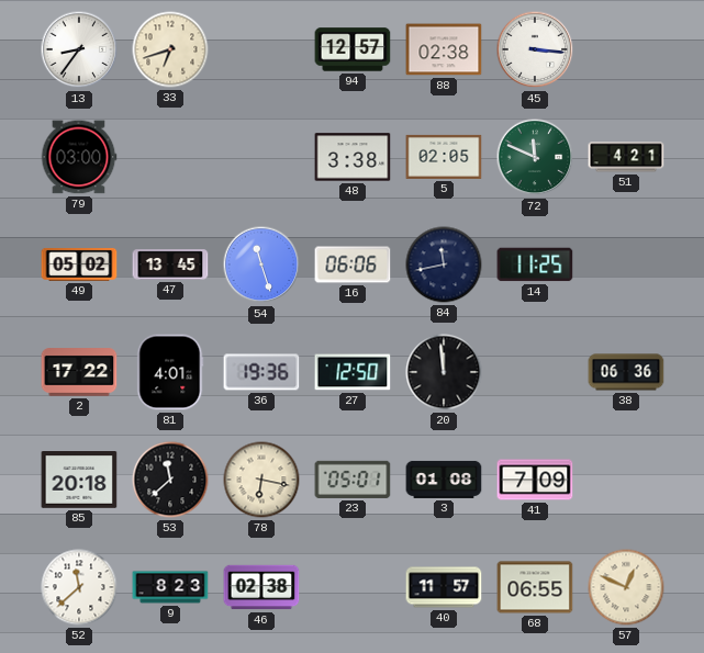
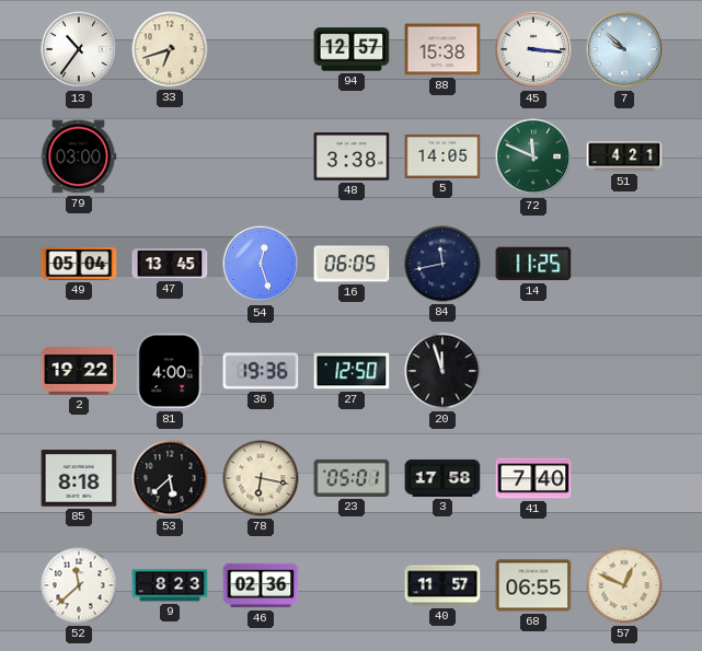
13: 8:36 -> 10:36
88: 02:38 -> 15:38
7: none -> 9:52
5: 02:05 -> 14:05
49: 05:02 -> 05:04
54: 11:27 -> 12:27
16: 06:06 -> 06:05
2: 17:22 -> 19:22
81: 4:01 -> 4:00
20: 11:59 -> 11:57
38: 06:36 -> none
85: 20:18 -> 8:18
53: 11:38 -> 5:38
3: 01:08 -> 17:58
41: 7:09 -> 7:40
46: 02:38 -> 02:36
